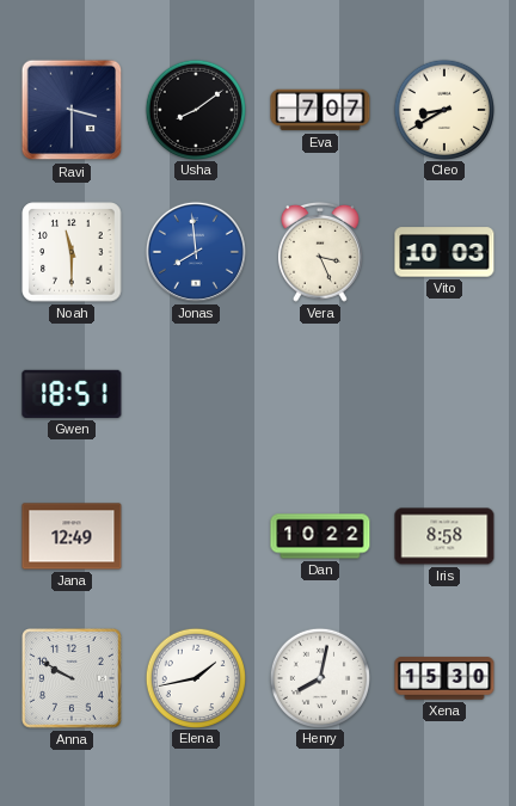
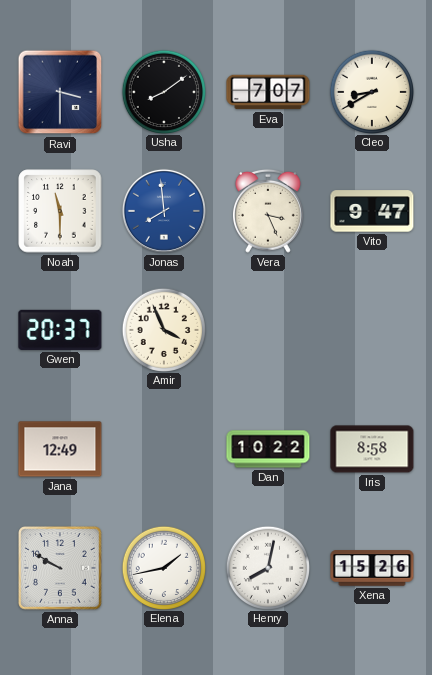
Vito: 10:03 -> 9:47
Gwen: 18:51 -> 20:37
Amir: none -> 3:56
Xena: 15:30 -> 15:26
